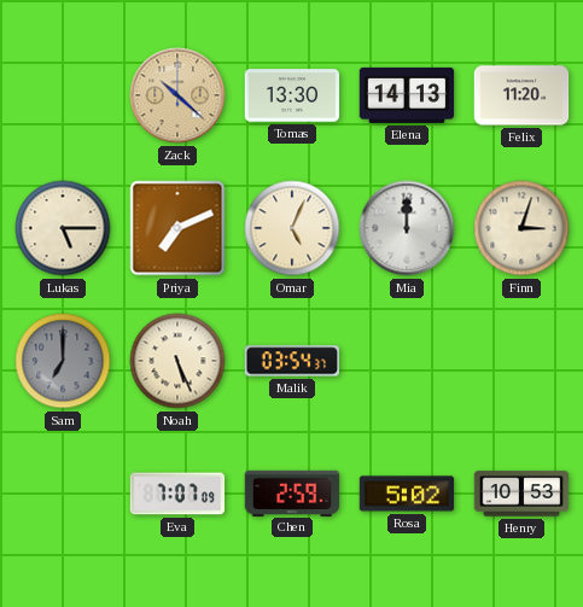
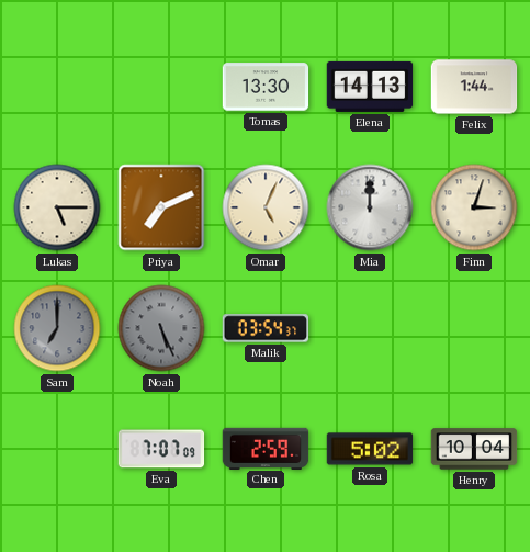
Zack: 10:22 -> none
Felix: 11:20 -> 1:44
Noah dial: cream -> grey
Henry: 10:53 -> 10:04
